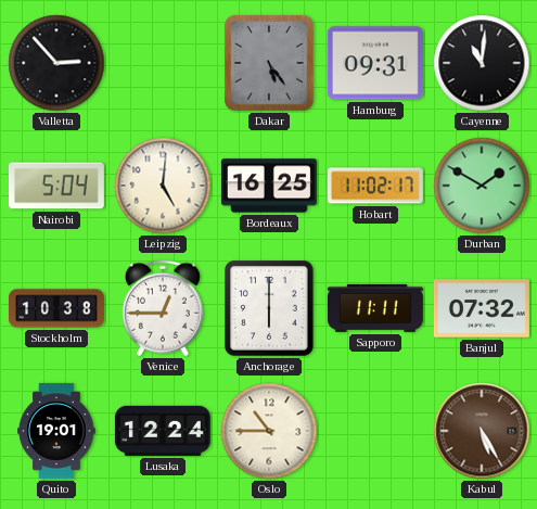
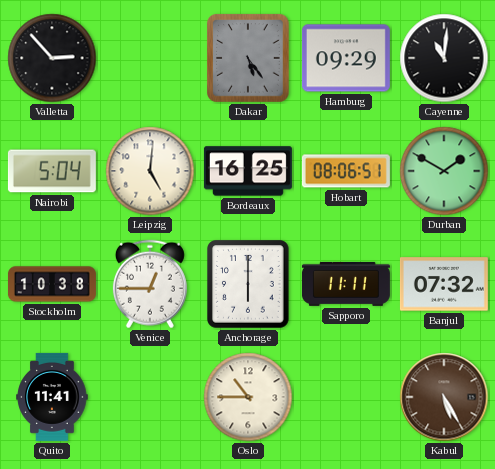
Hamburg: 09:31 -> 09:29
Hobart: 11:02 -> 08:06
Quito: 19:01 -> 11:41
Lusaka: 12:24 -> none
